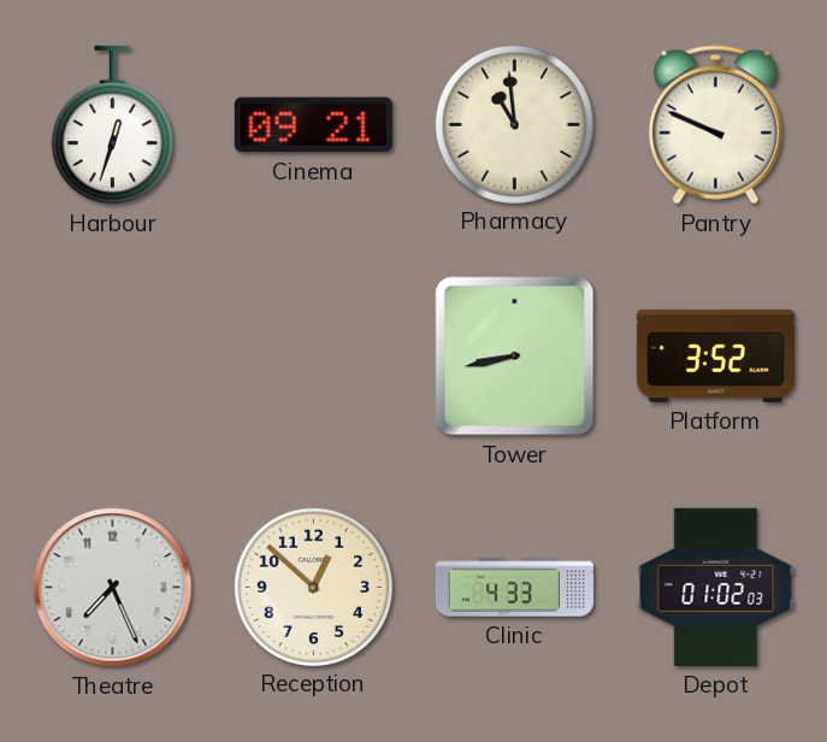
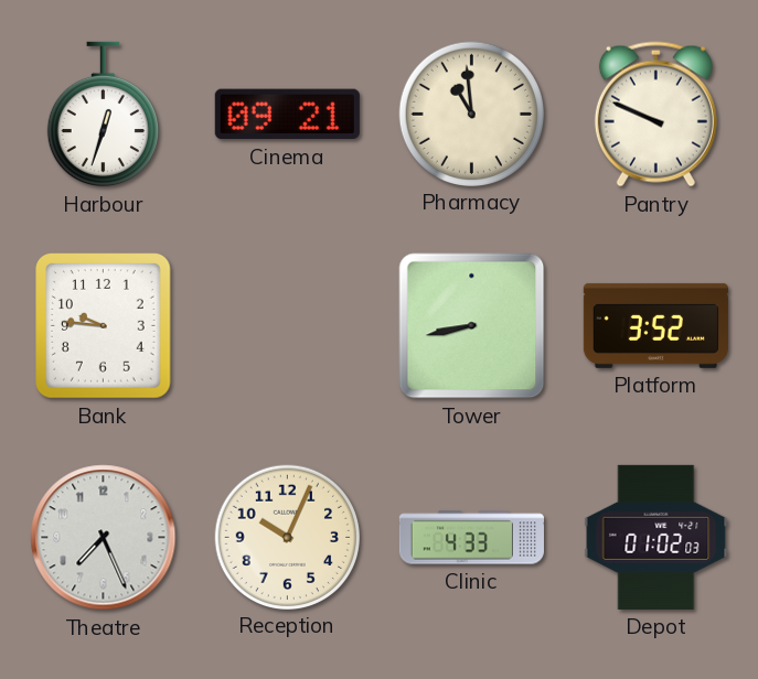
Bank: none -> 9:46
Reception: 12:52 -> 10:04
